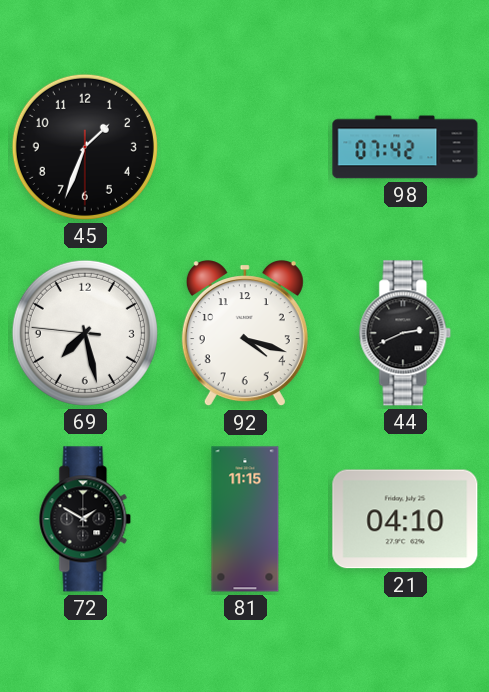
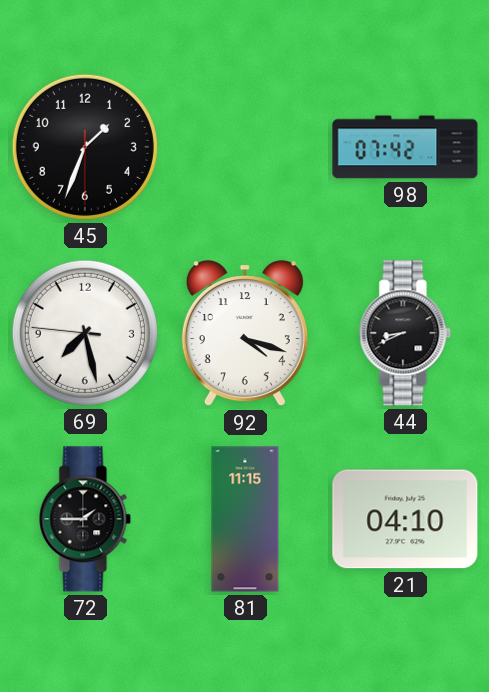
44: 2:41 -> 8:41
72: 1:50 -> 1:45
